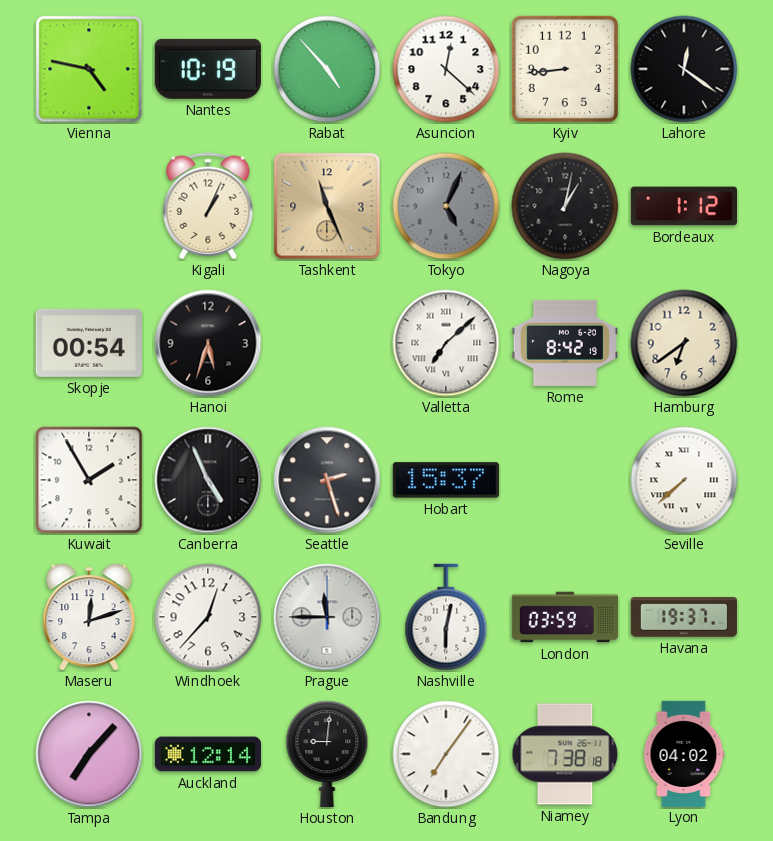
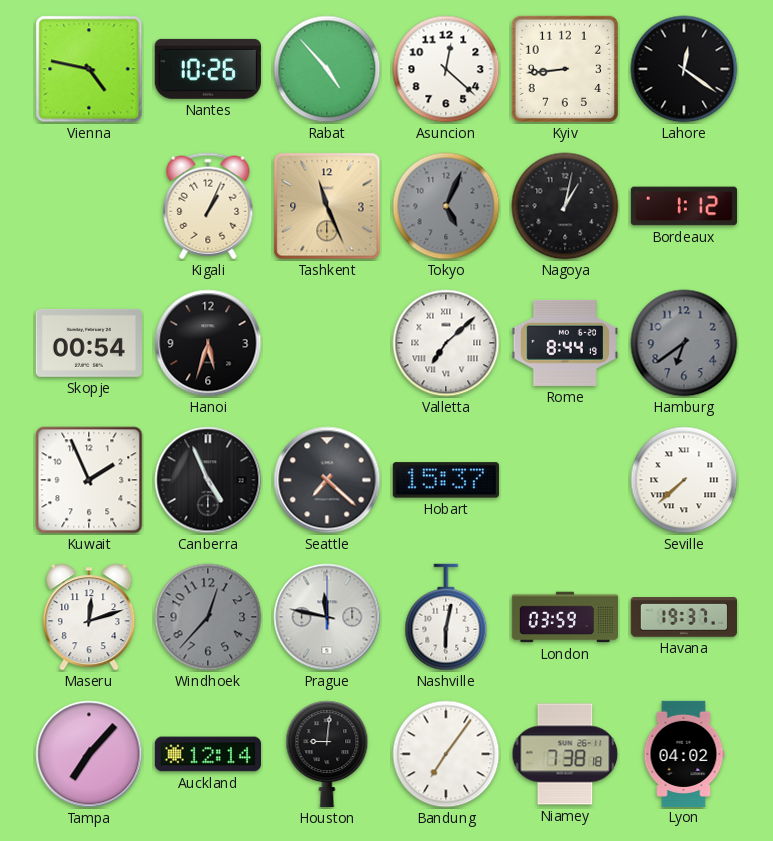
Nantes: 10:19 -> 10:26
Rome: 8:42 -> 8:44
Hamburg dial: cream -> grey
Kuwait: 1:55 -> 1:56
Seattle: 2:27 -> 7:22
Windhoek dial: white -> grey
Prague: 11:45 -> 11:47
